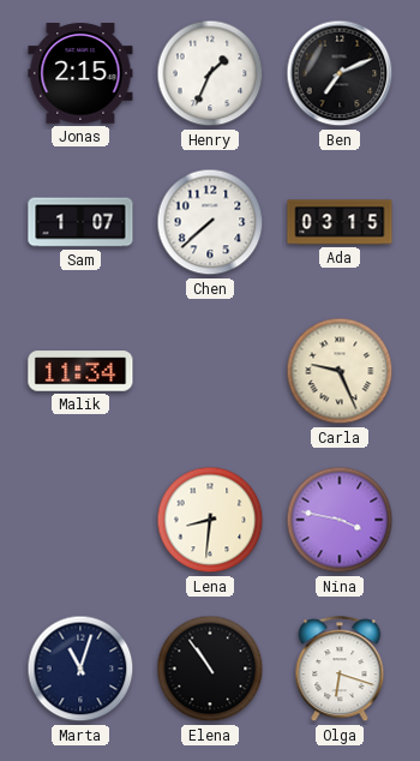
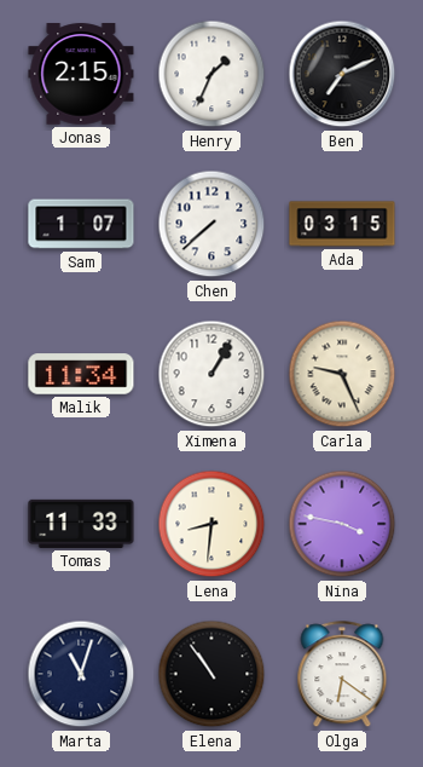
Ximena: none -> 1:05
Tomas: none -> 11:33
Olga: 6:18 -> 6:21
